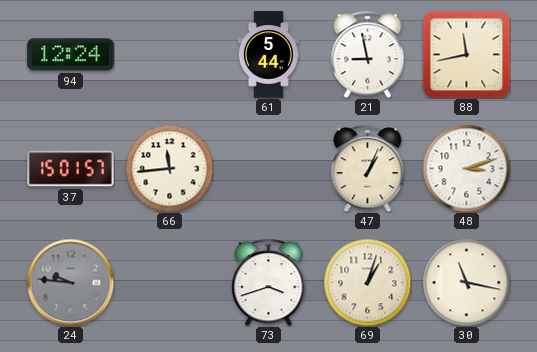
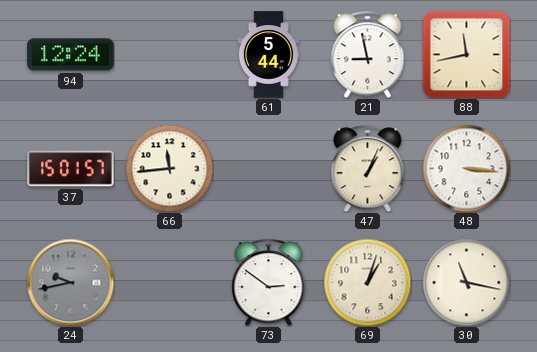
48: 3:12 -> 3:16
24: 9:46 -> 9:43
73: 3:42 -> 2:51
